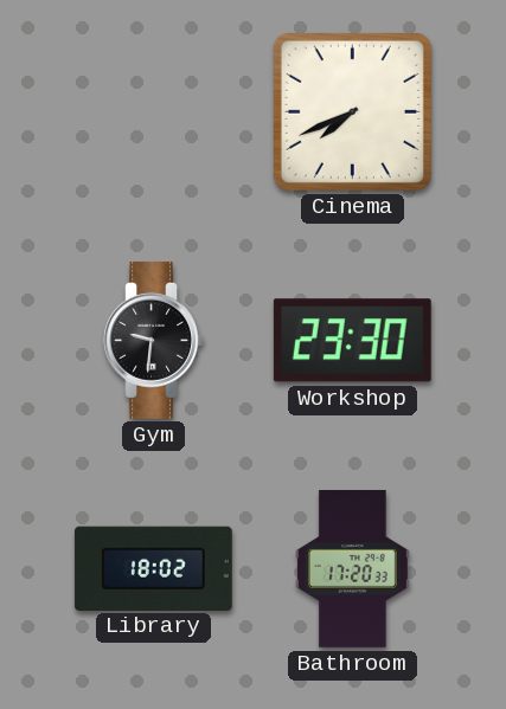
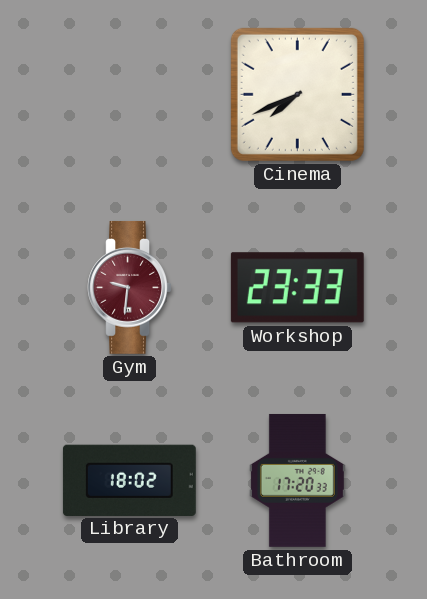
Gym dial: black -> burgundy
Workshop: 23:30 -> 23:33
